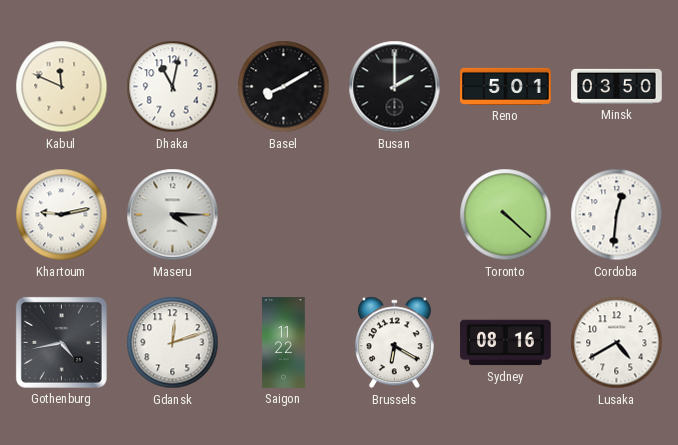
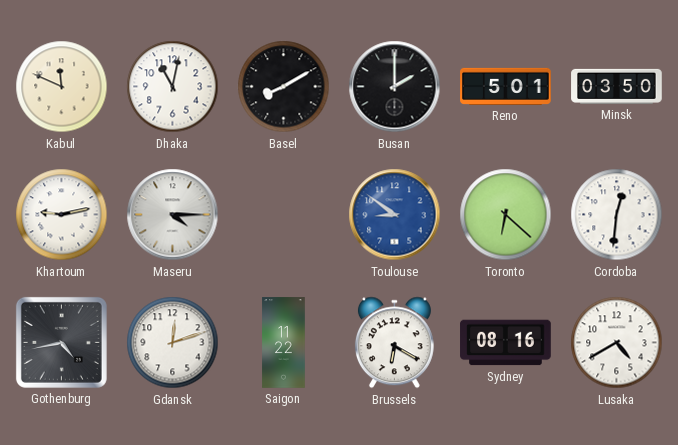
Toulouse: none -> 8:51
Toronto: 4:22 -> 6:22
